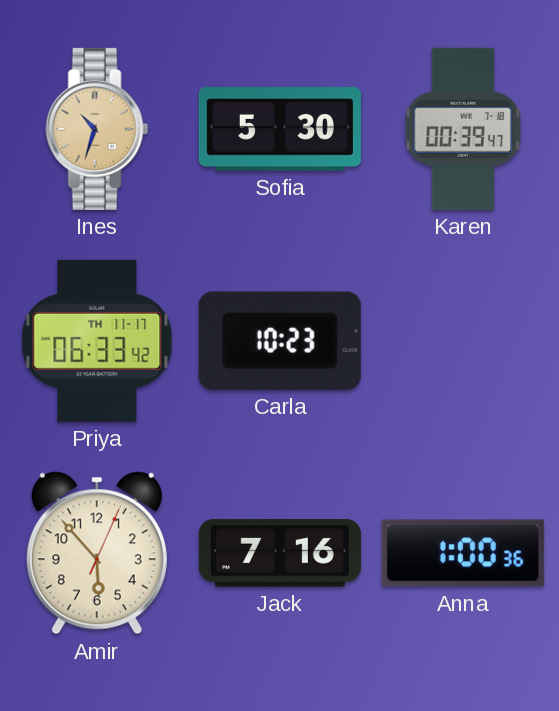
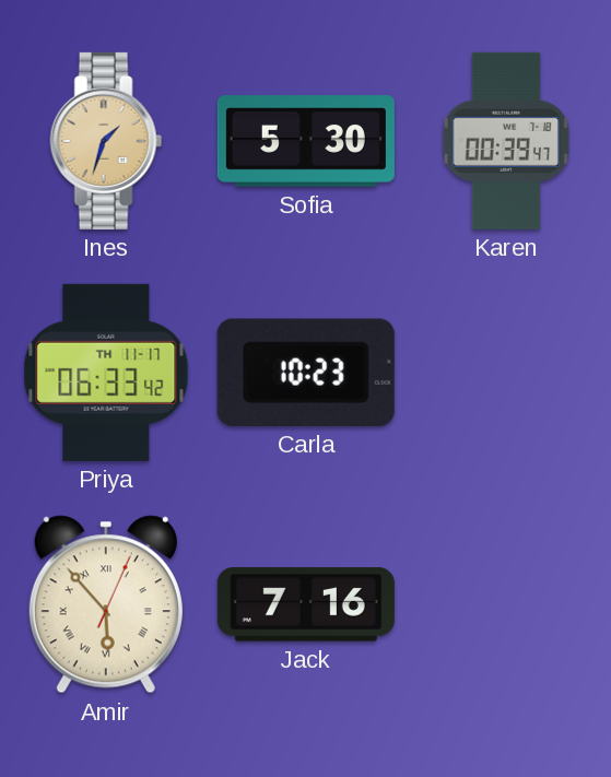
Ines: 10:33 -> 1:33
Amir numerals: Arabic -> Roman
Anna: 1:00 -> none
